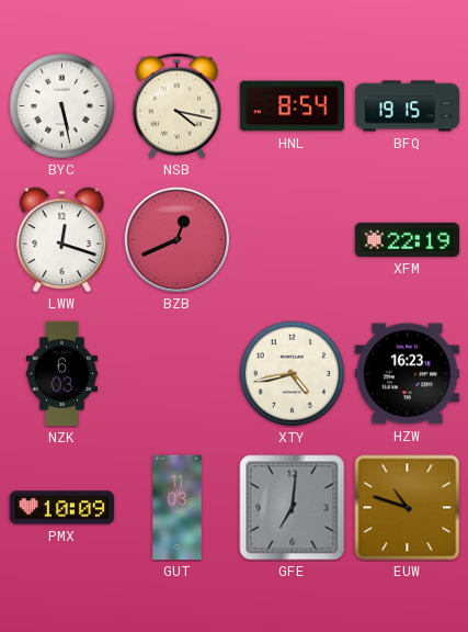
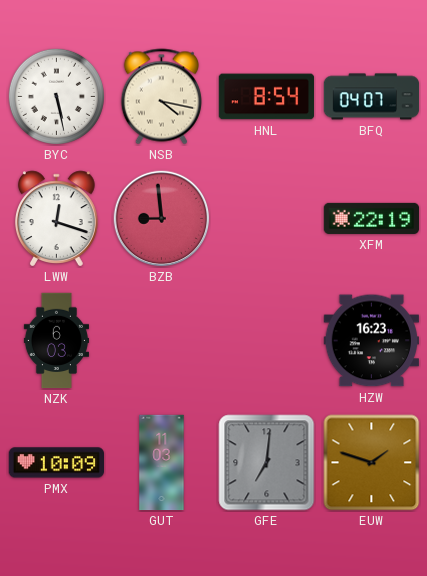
BFQ: 19:15 -> 04:07
BZB: 12:41 -> 8:59
XTY: 4:43 -> none
EUW: 10:48 -> 1:48
